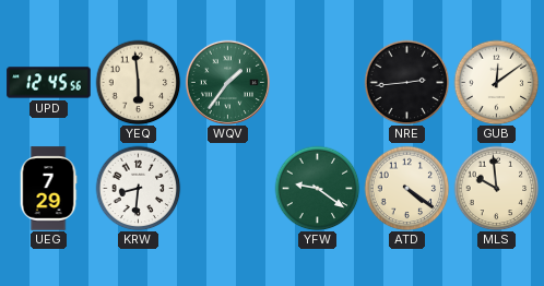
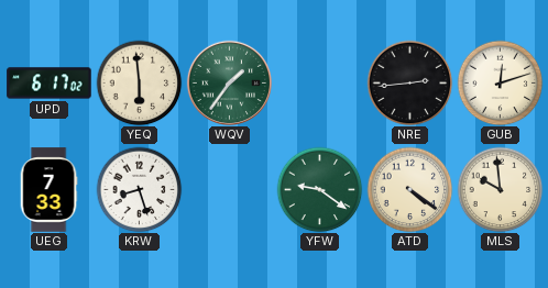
UPD: 12:45 -> 6:17
GUB: 12:09 -> 12:12
UEG: 7:29 -> 7:33
KRW: 8:31 -> 8:27
